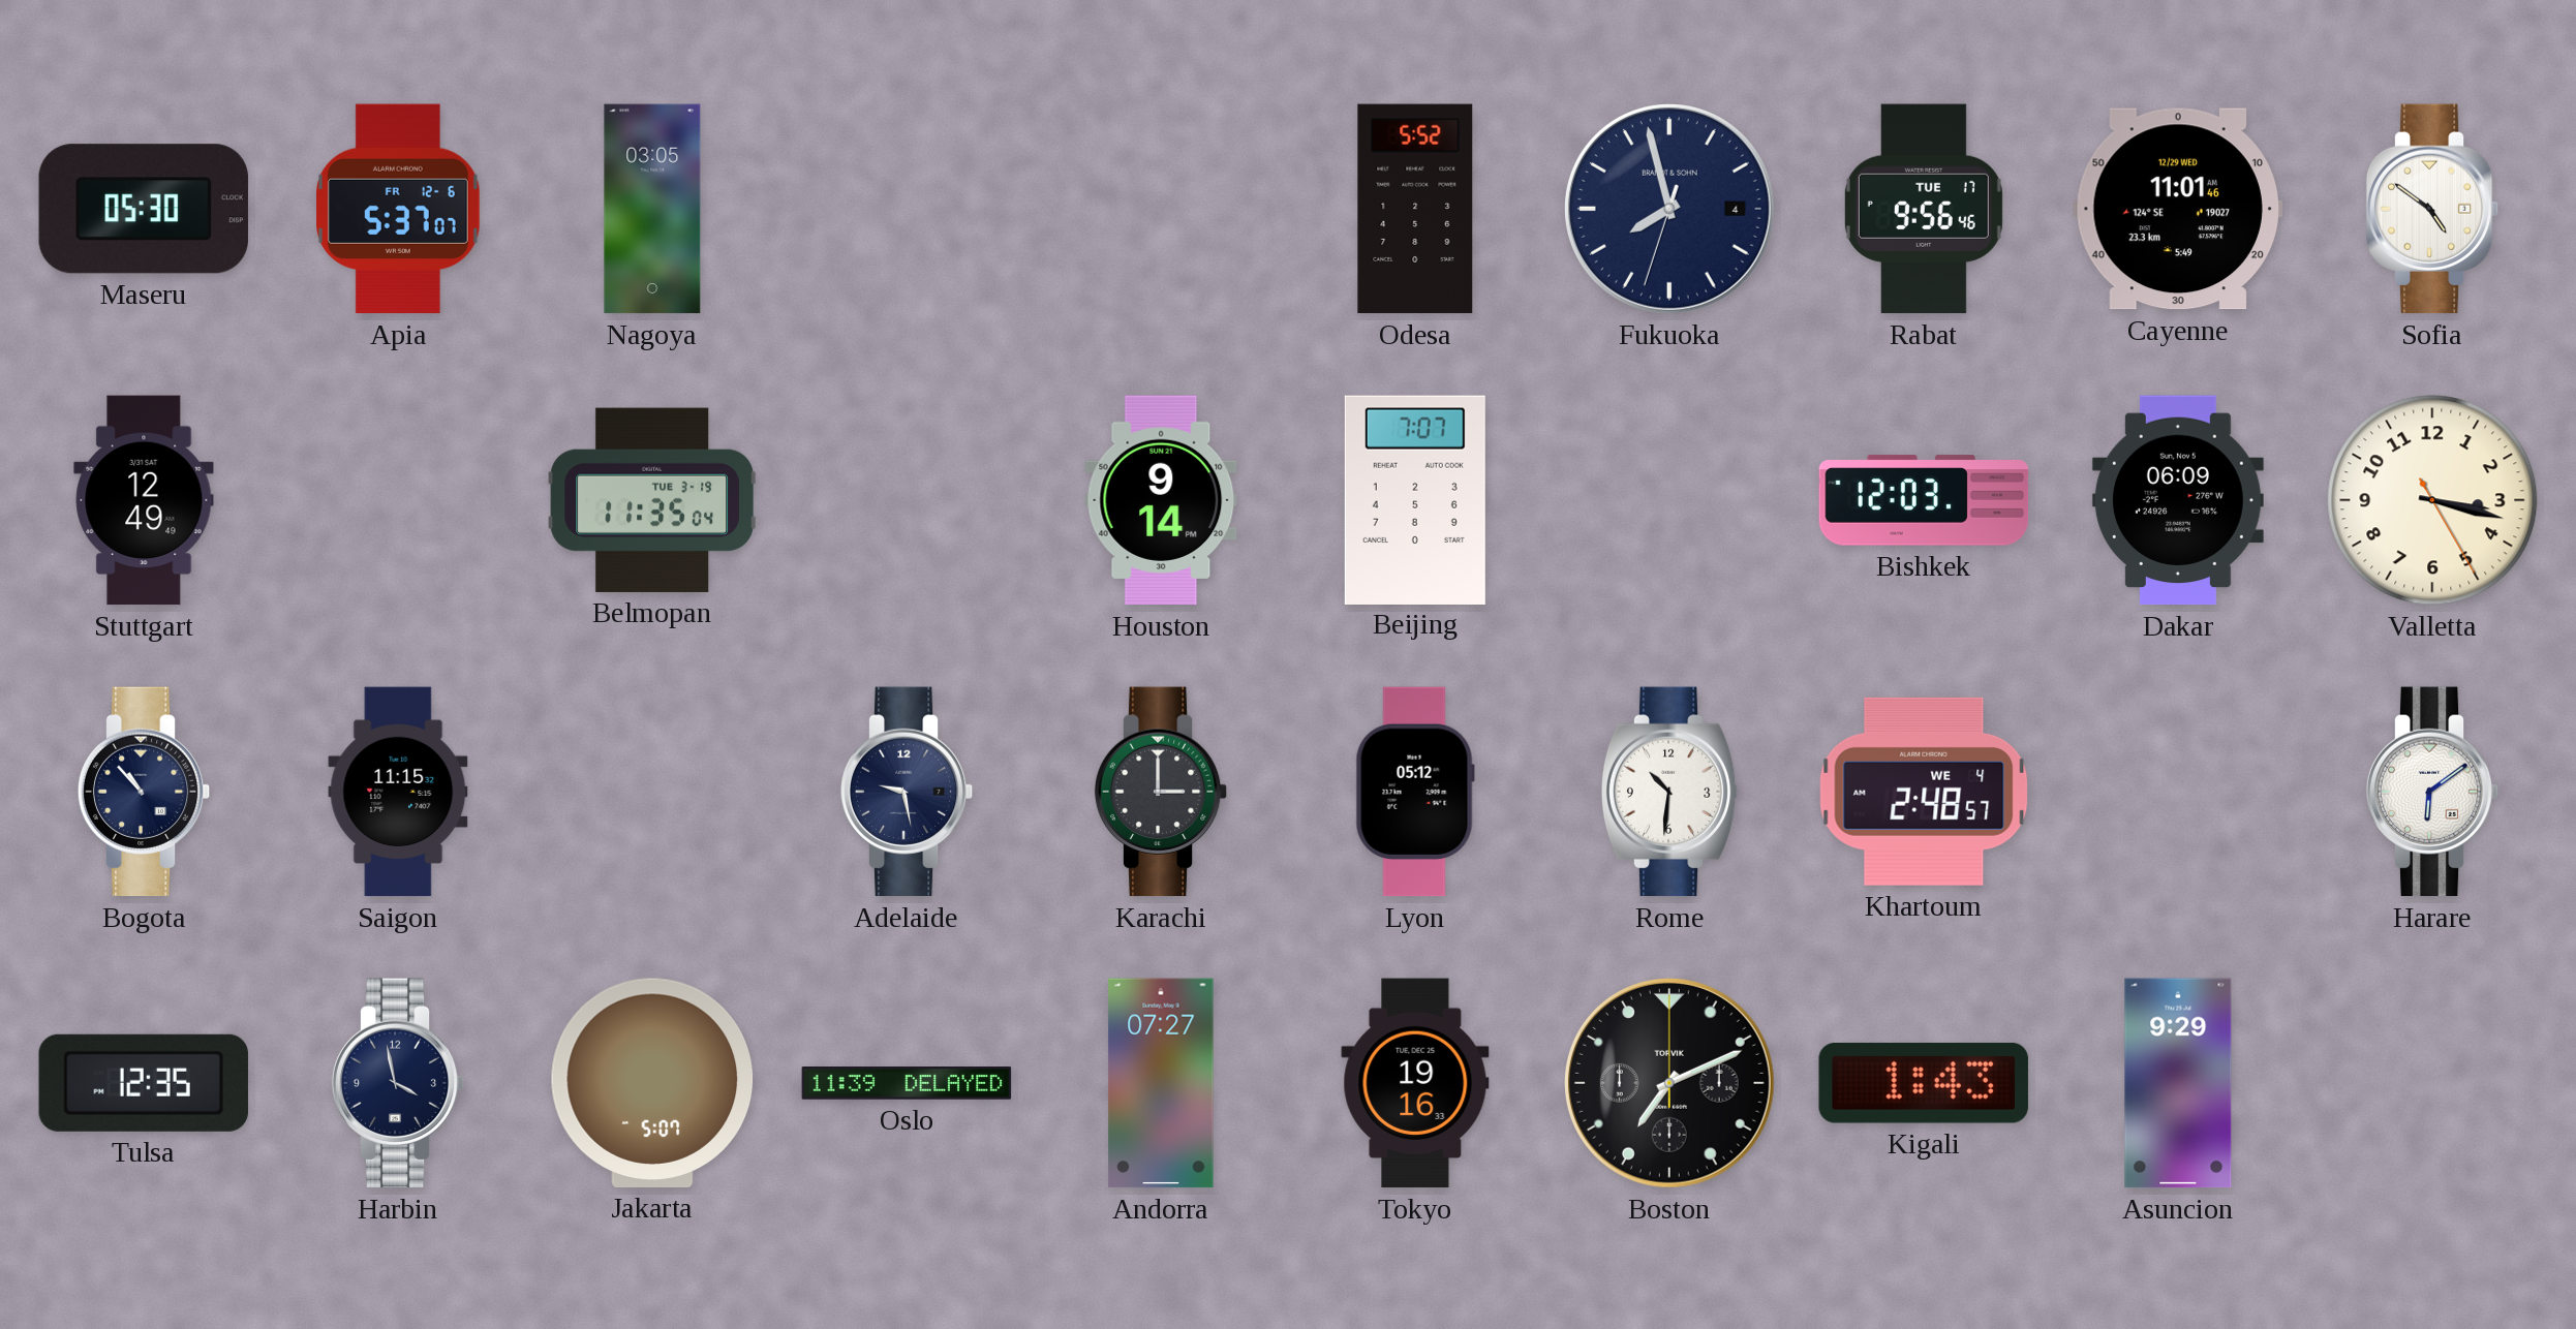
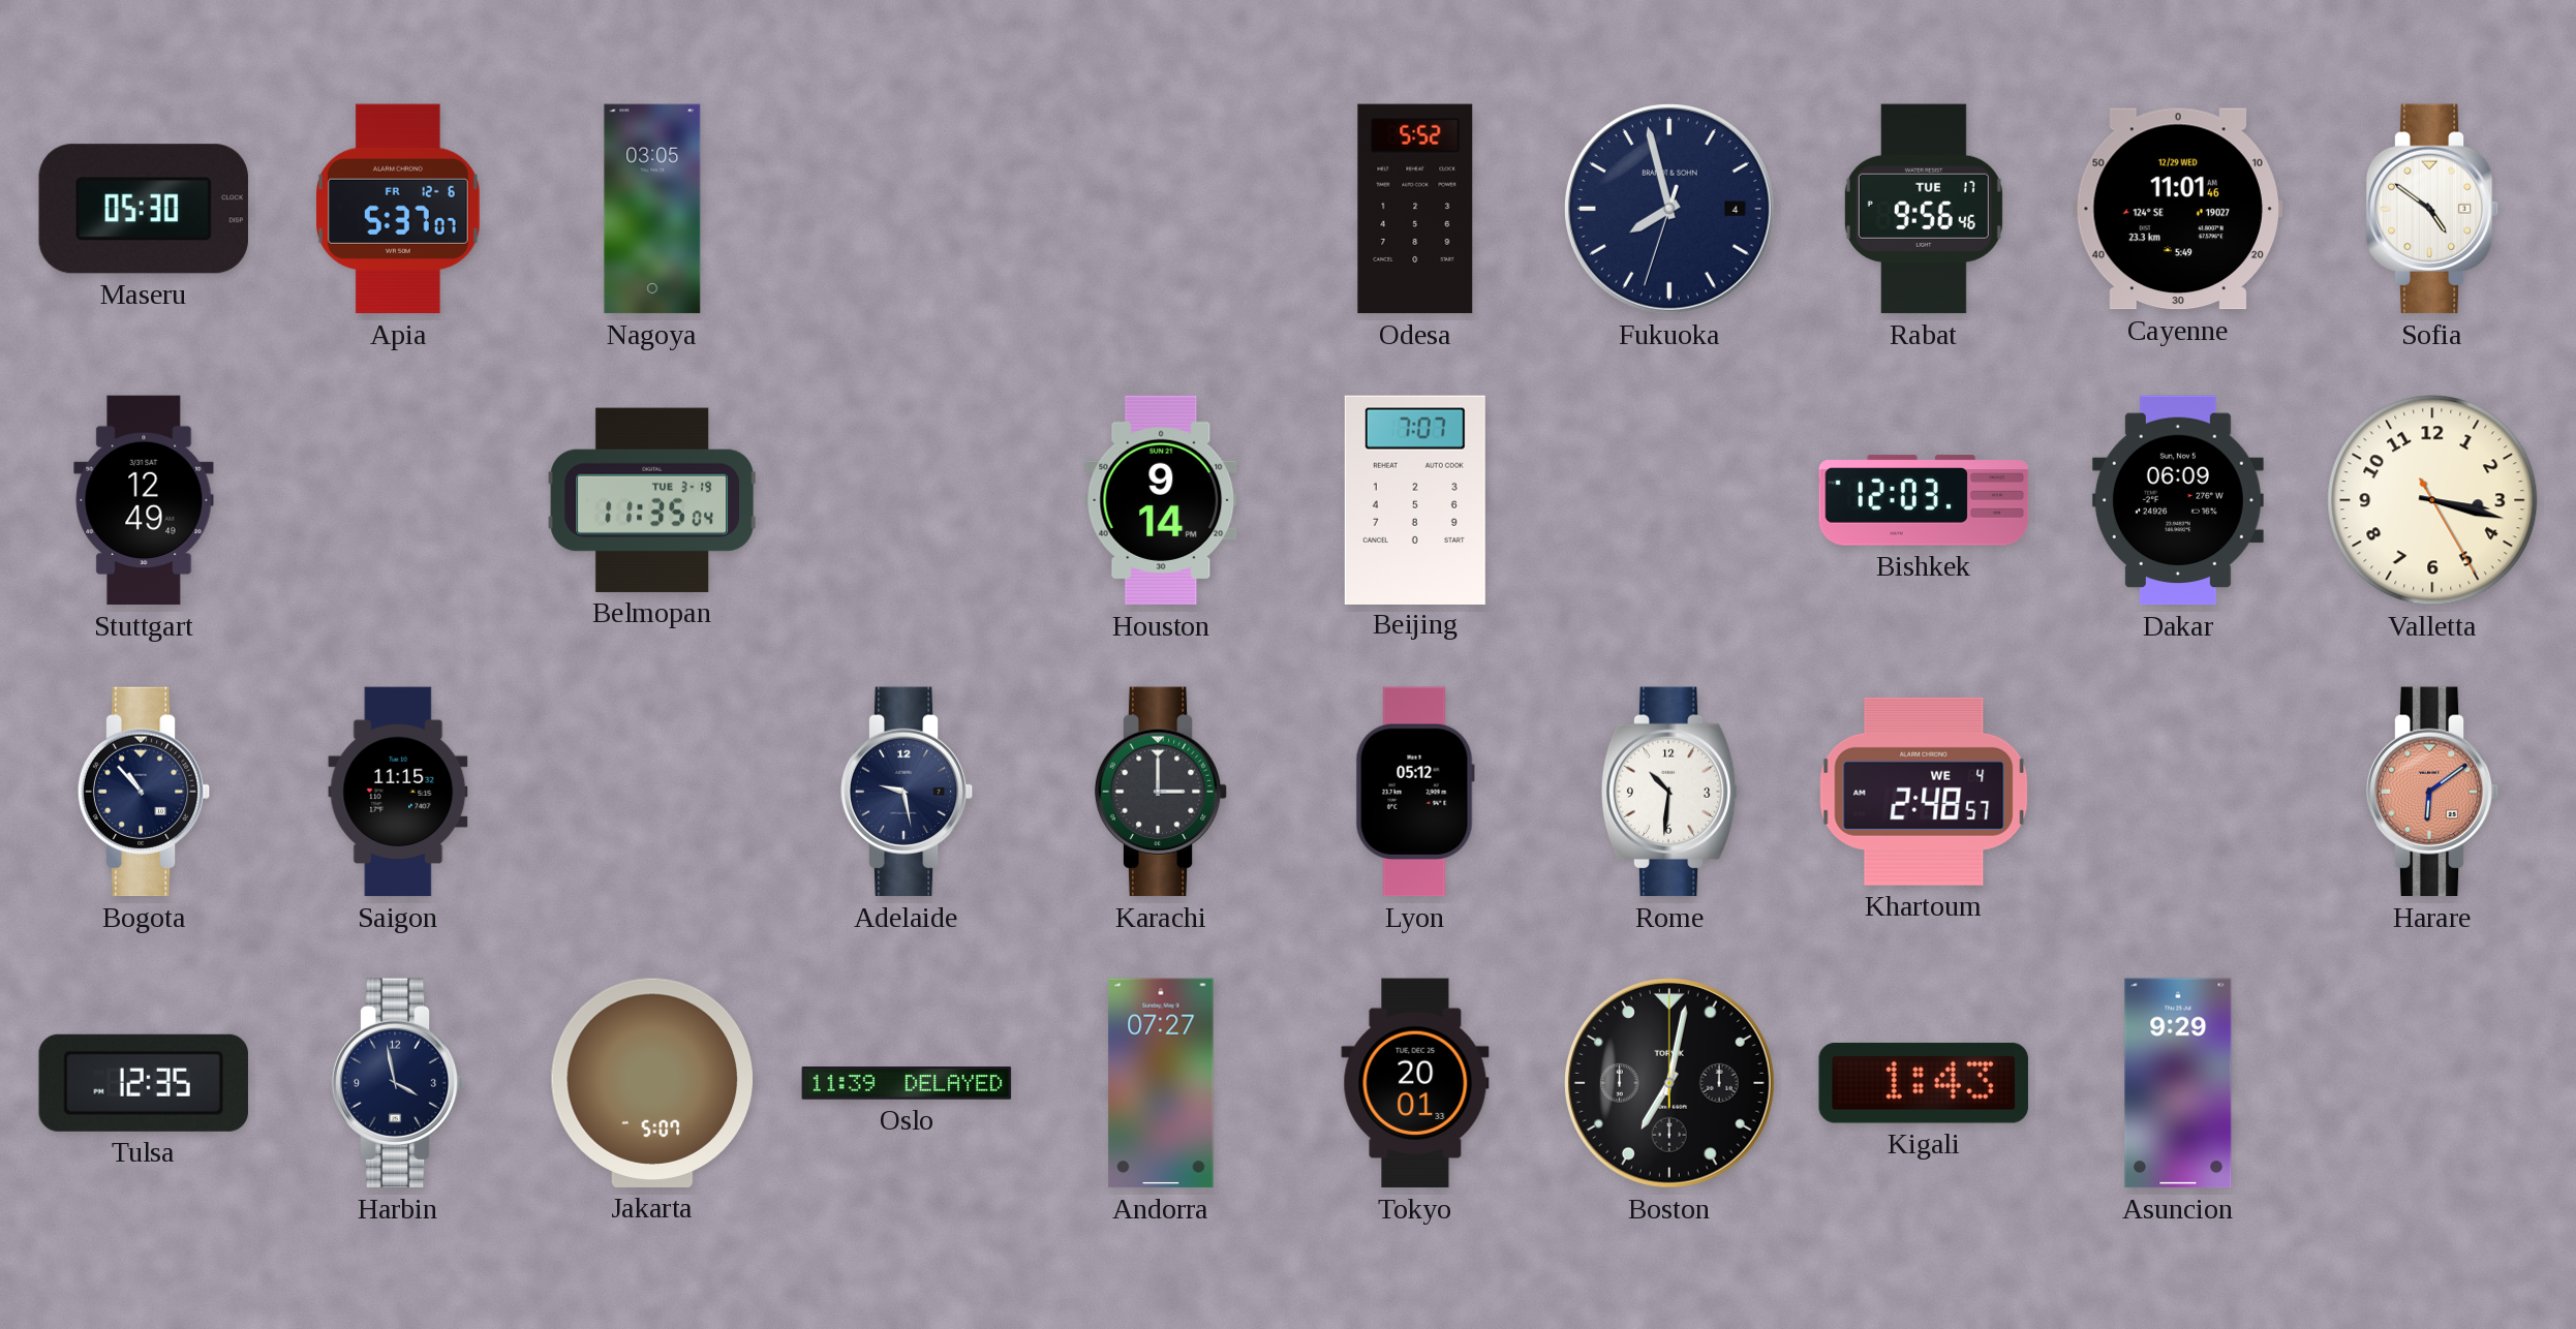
Harare dial: white -> salmon
Tokyo: 19:16 -> 20:01
Boston: 7:11 -> 7:02
